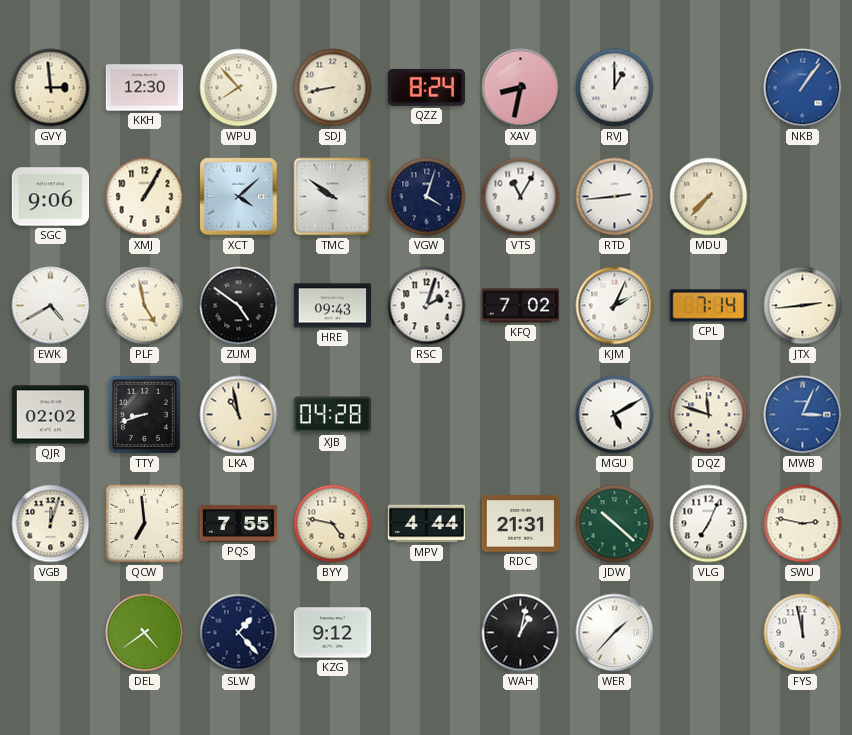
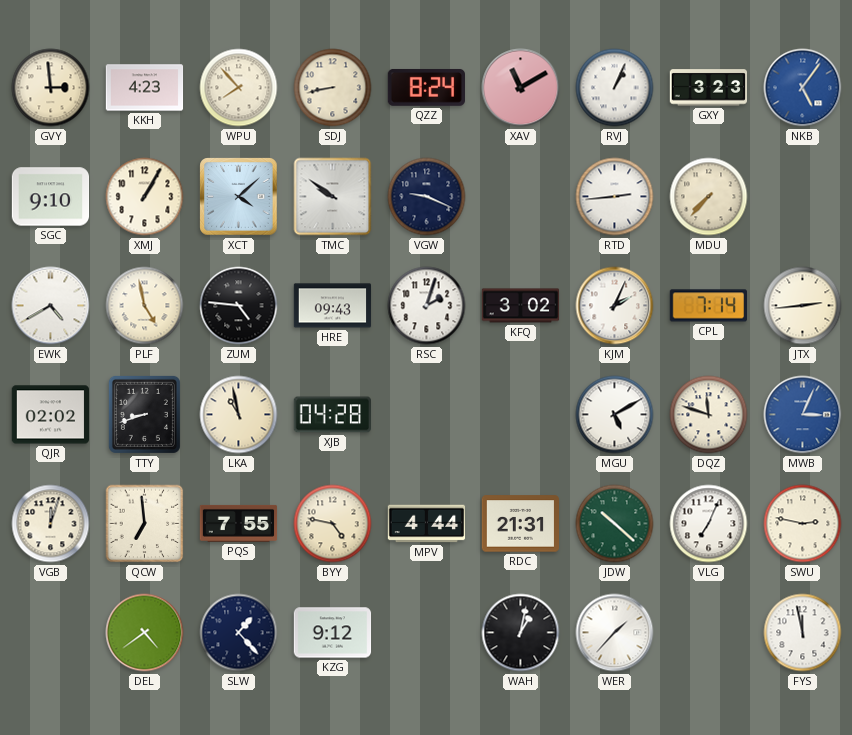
KKH: 12:30 -> 4:23
XAV: 8:32 -> 11:10
RVJ: 1:00 -> 1:04
GXY: none -> 3:23
NKB: 1:06 -> 5:06
SGC: 9:06 -> 9:10
VGW: 4:03 -> 9:19
VTS: 11:05 -> none
ZUM: 4:51 -> 4:46
KFQ: 7:02 -> 3:02
